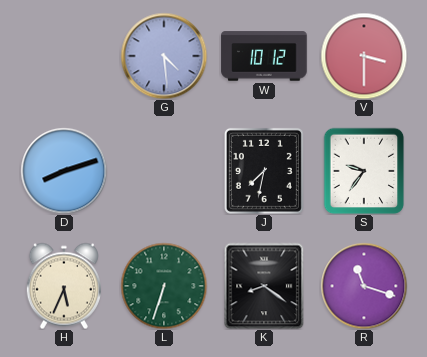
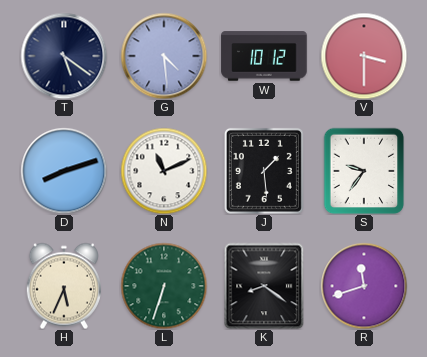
T: none -> 5:21
N: none -> 11:11
J: 7:32 -> 1:29
R: 11:18 -> 11:42
